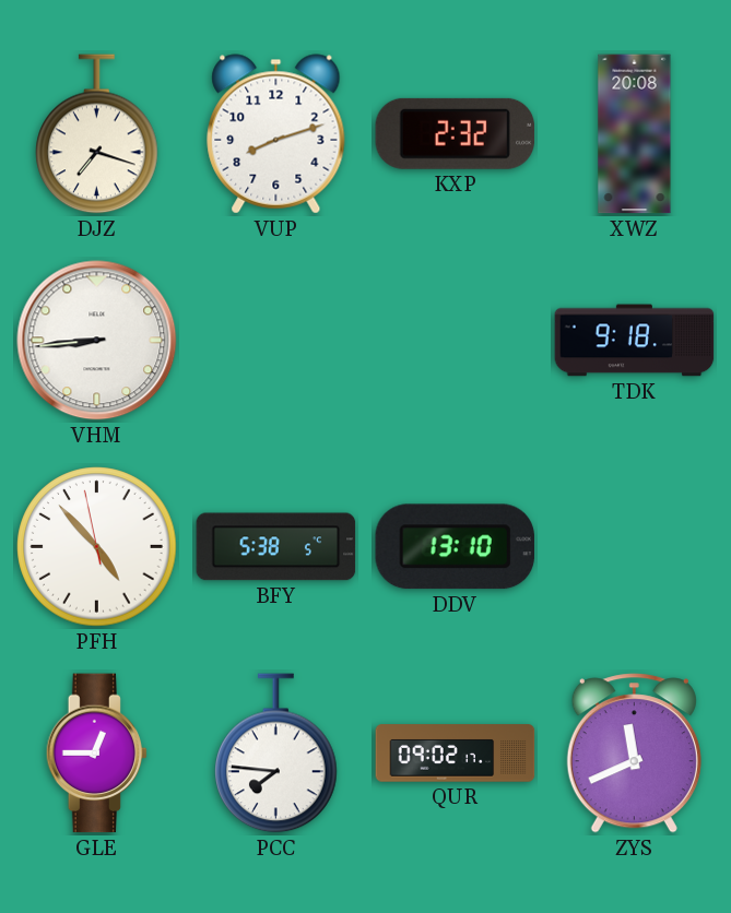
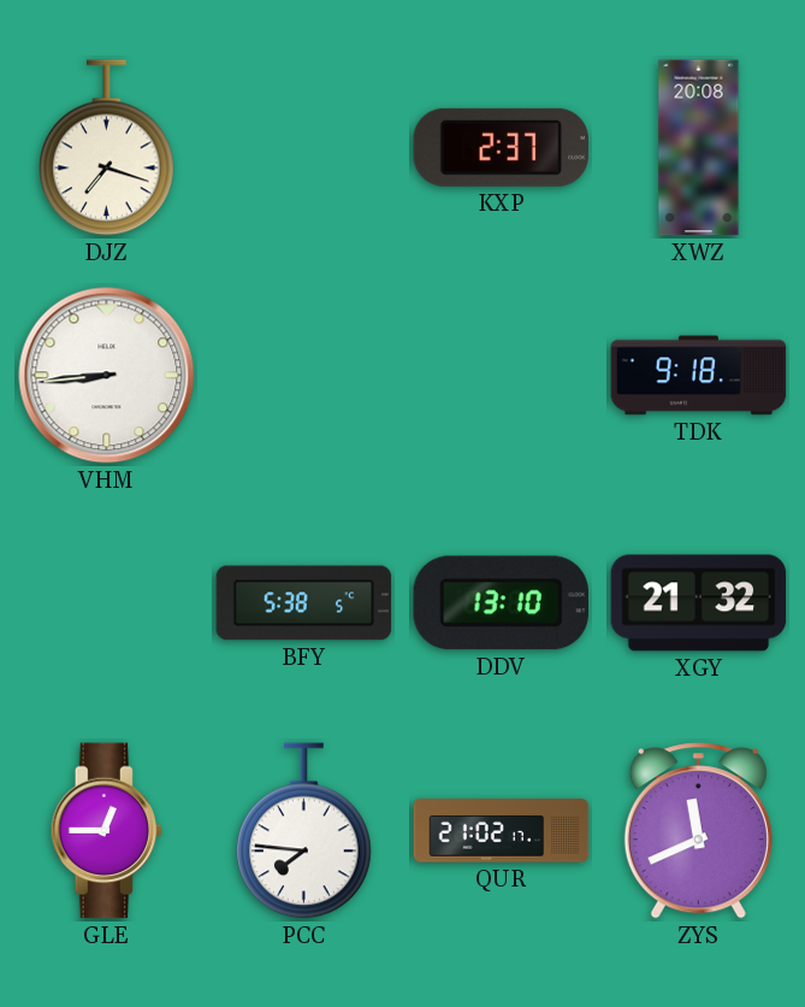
VUP: 8:12 -> none
KXP: 2:32 -> 2:37
PFH: 4:52 -> none
XGY: none -> 21:32
QUR: 09:02 -> 21:02
